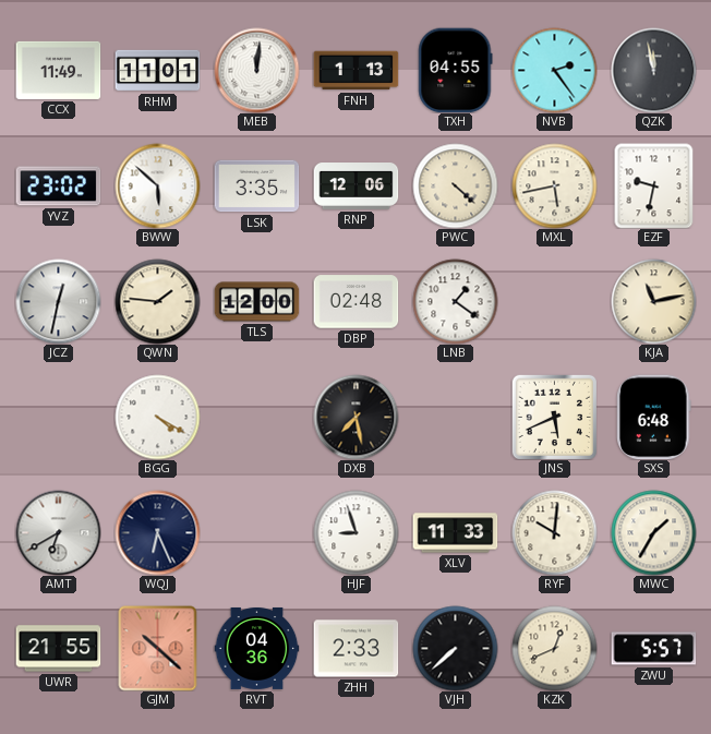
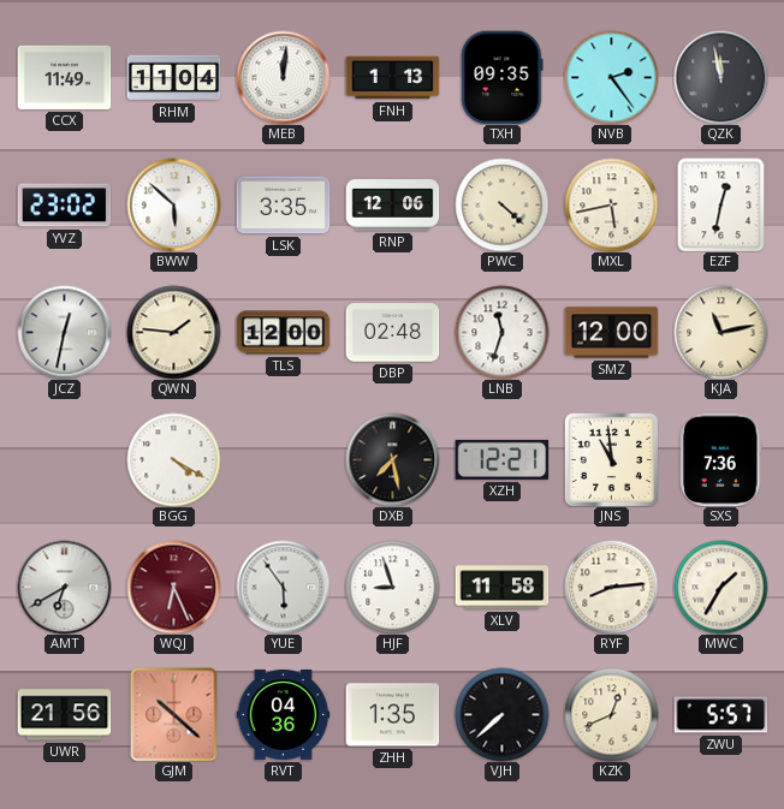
RHM: 11:01 -> 11:04
TXH: 04:55 -> 09:35
EZF: 9:32 -> 12:32
LNB: 1:21 -> 11:33
SMZ: none -> 12:00
XZH: none -> 12:21
JNS: 5:41 -> 10:59
SXS: 6:48 -> 7:36
WQJ dial: navy -> burgundy
YUE: none -> 5:54
XLV: 11:33 -> 11:58
RYF: 10:01 -> 8:14
UWR: 21:55 -> 21:56
ZHH: 2:33 -> 1:35
